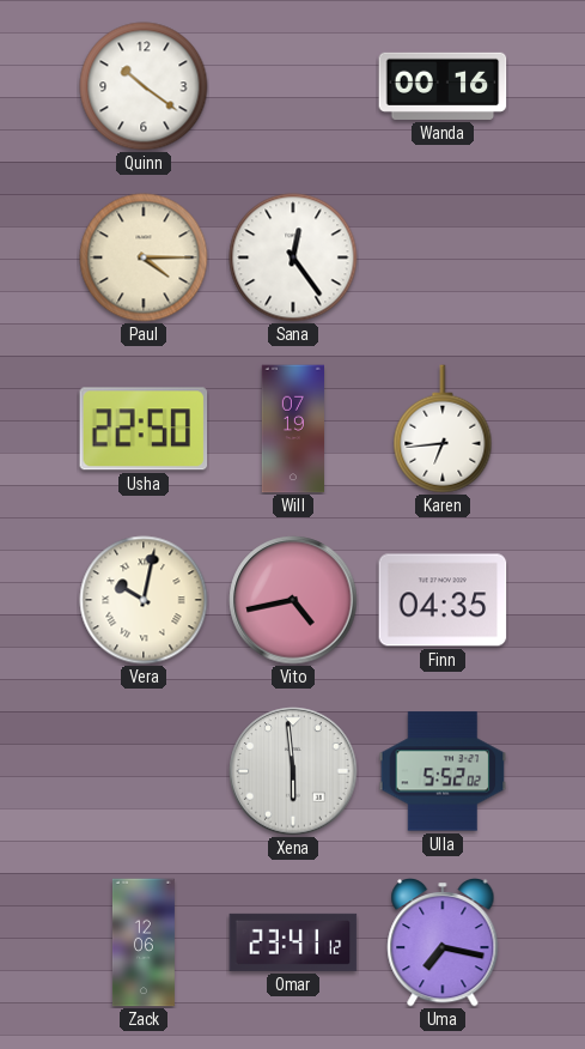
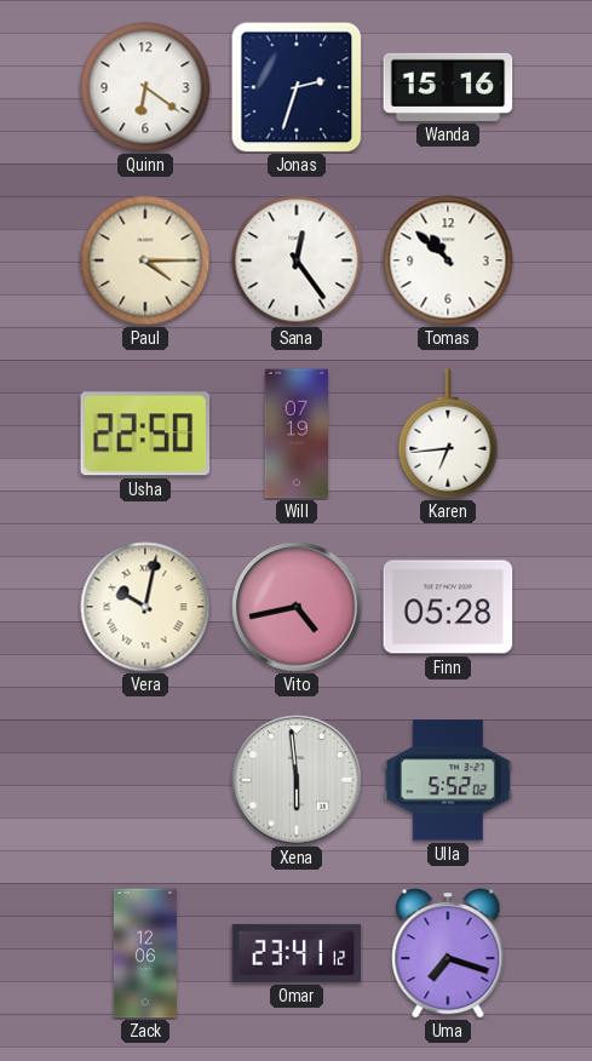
Quinn: 10:21 -> 6:21
Jonas: none -> 2:33
Wanda: 00:16 -> 15:16
Tomas: none -> 10:52
Finn: 04:35 -> 05:28
Uma: 7:17 -> 7:18
